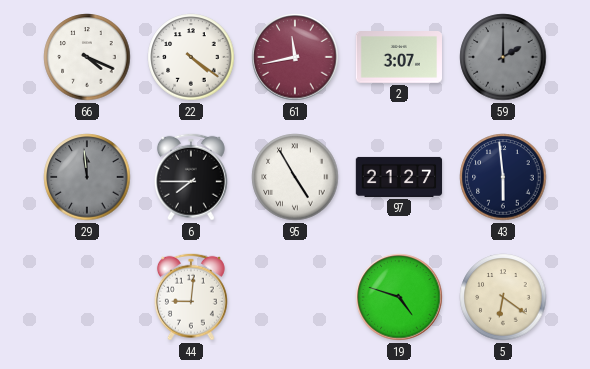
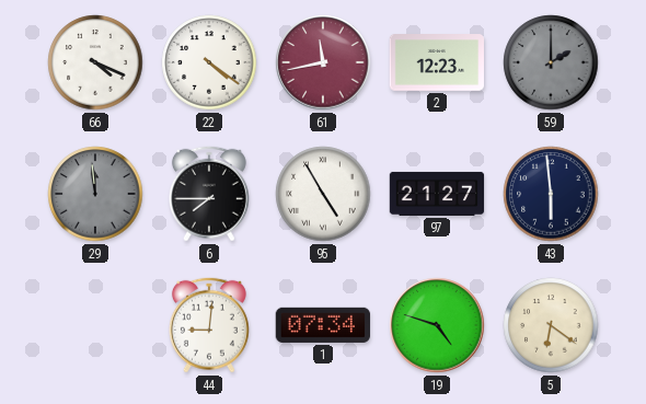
2: 3:07 -> 12:23
1: none -> 07:34
